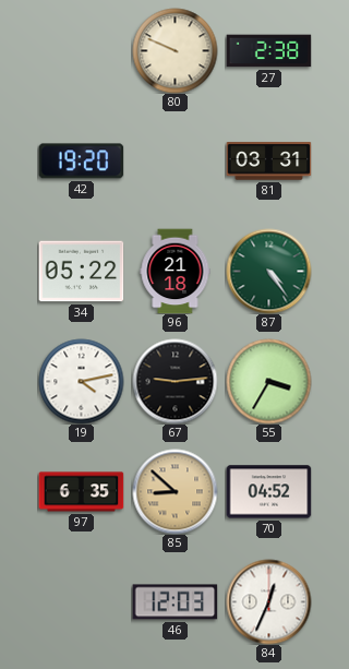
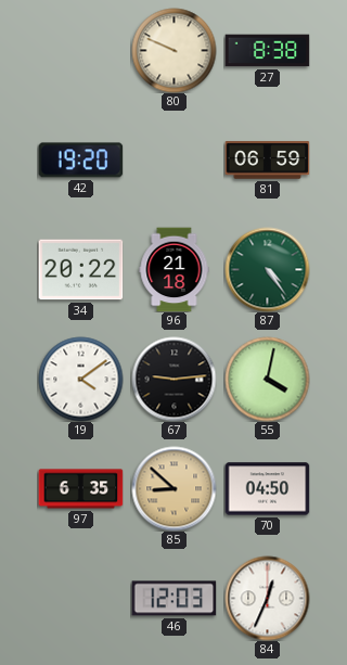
27: 2:38 -> 8:38
81: 03:31 -> 06:59
34: 05:22 -> 20:22
19: 4:13 -> 4:09
55: 3:35 -> 4:02
70: 04:52 -> 04:50
